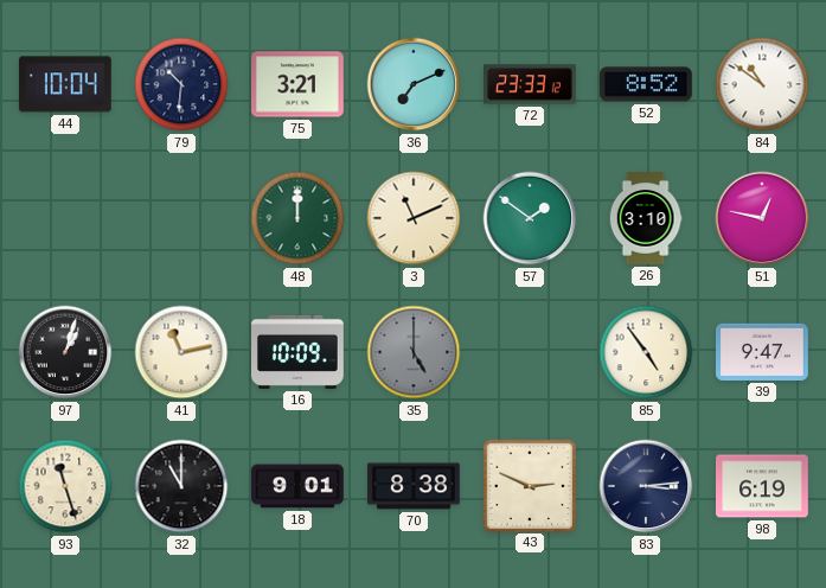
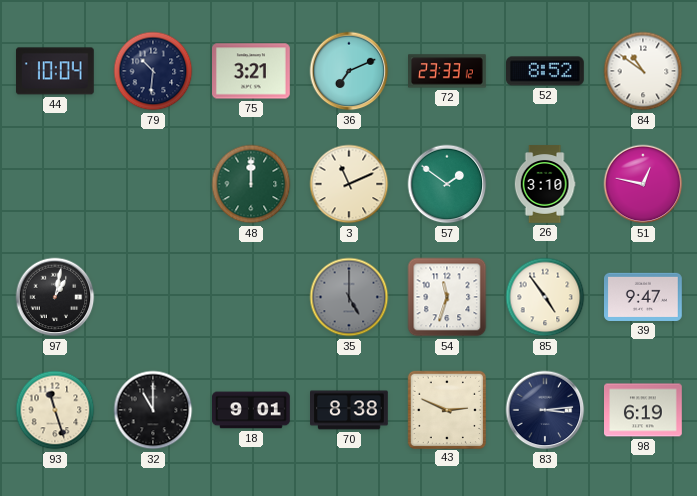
97: 1:03 -> 1:02
41: 11:13 -> none
16: 10:09 -> none
54: none -> 11:33
